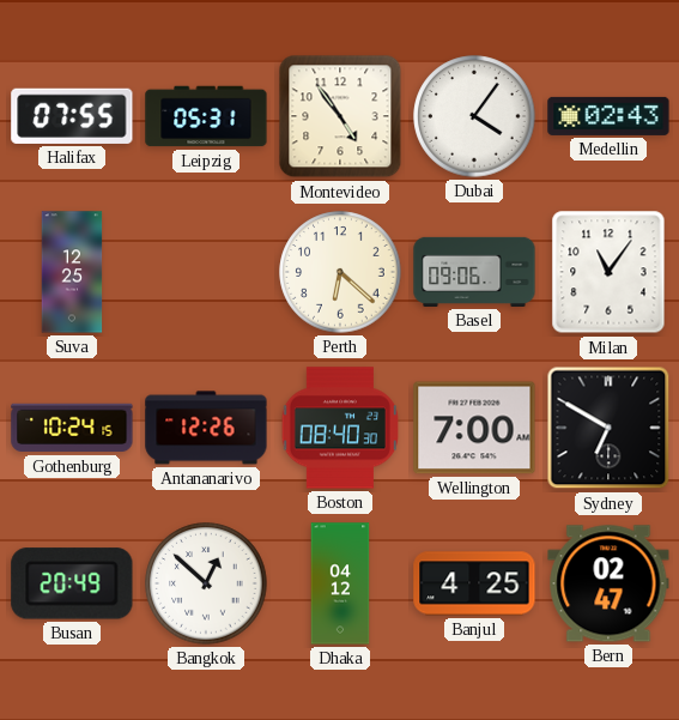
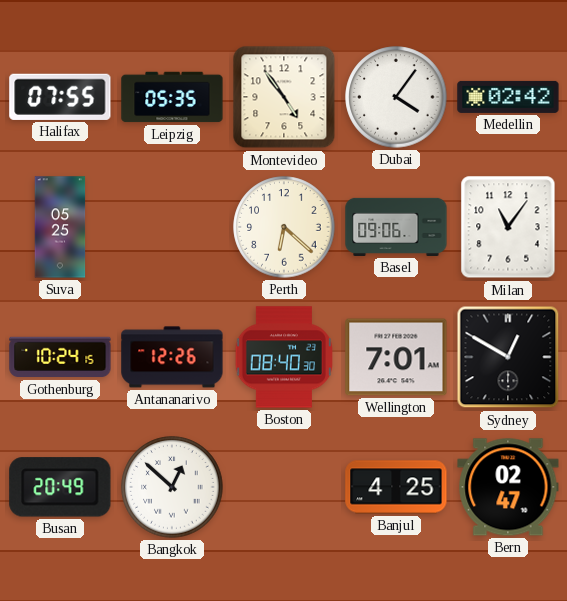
Leipzig: 05:31 -> 05:35
Medellin: 02:43 -> 02:42
Suva: 12:25 -> 05:25
Wellington: 7:00 -> 7:01
Sydney: 6:50 -> 12:50
Dhaka: 04:12 -> none
